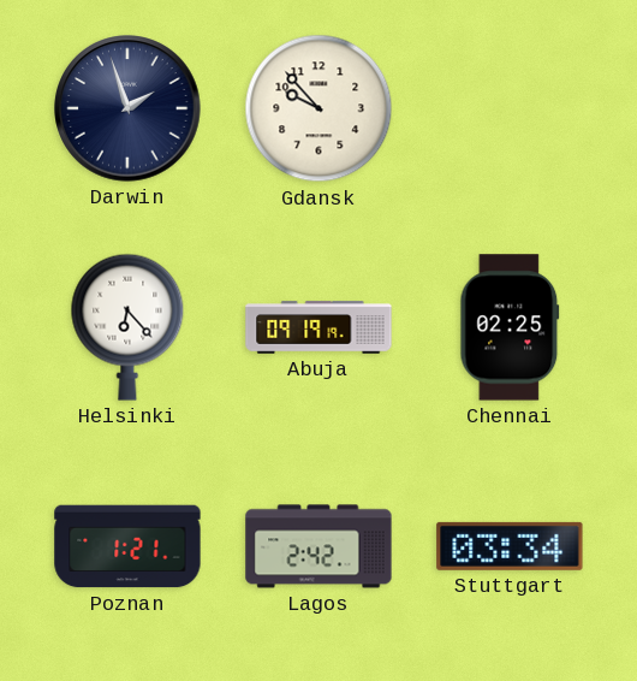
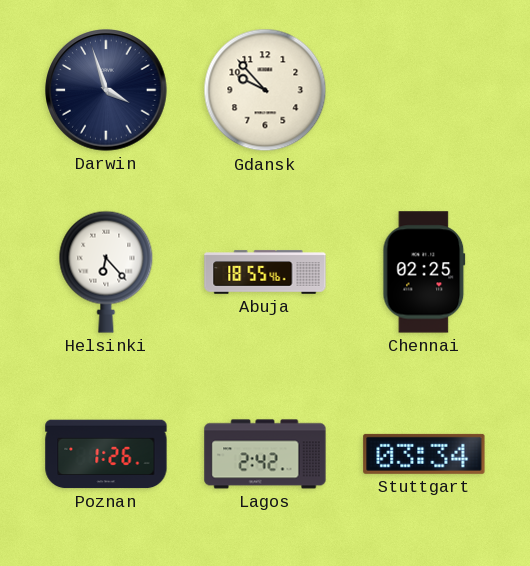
Darwin: 1:57 -> 3:57
Abuja: 09:19 -> 18:55
Poznan: 1:21 -> 1:26
